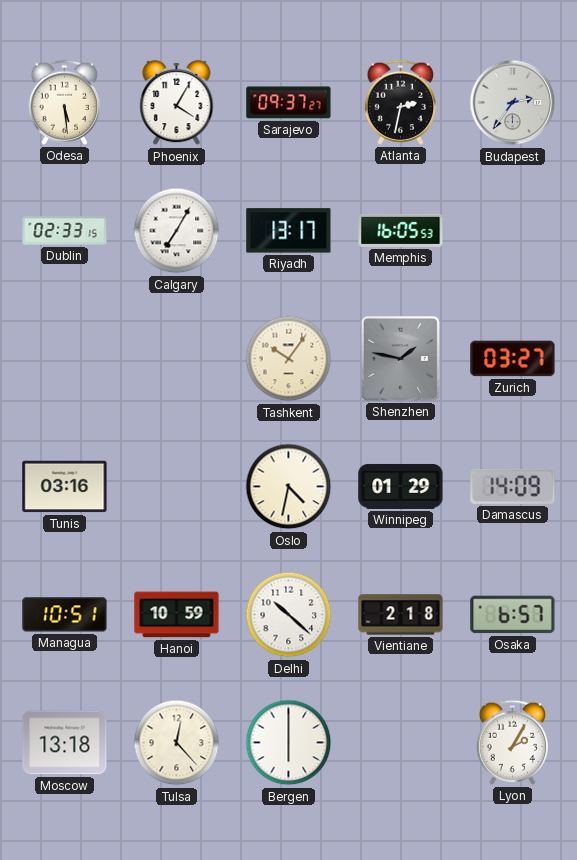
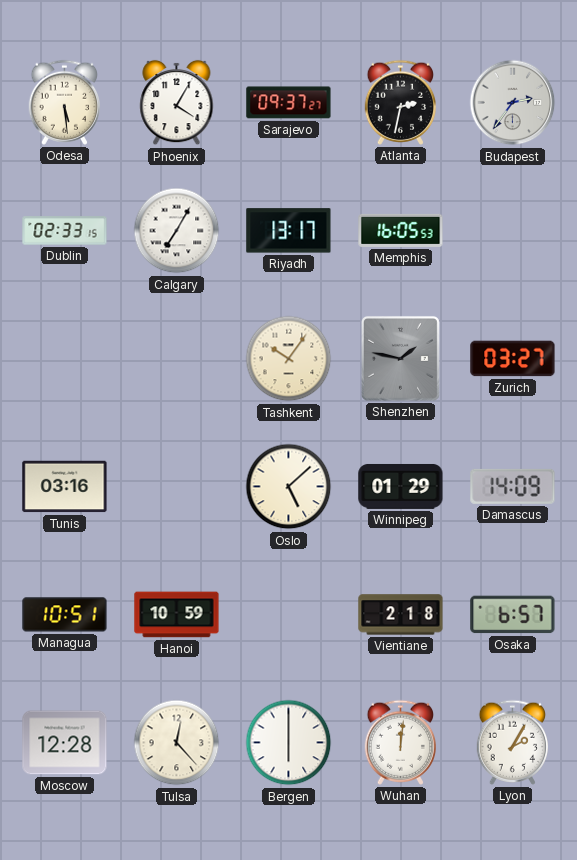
Oslo: 4:32 -> 5:08
Delhi: 10:22 -> none
Moscow: 13:18 -> 12:28
Wuhan: none -> 12:01
